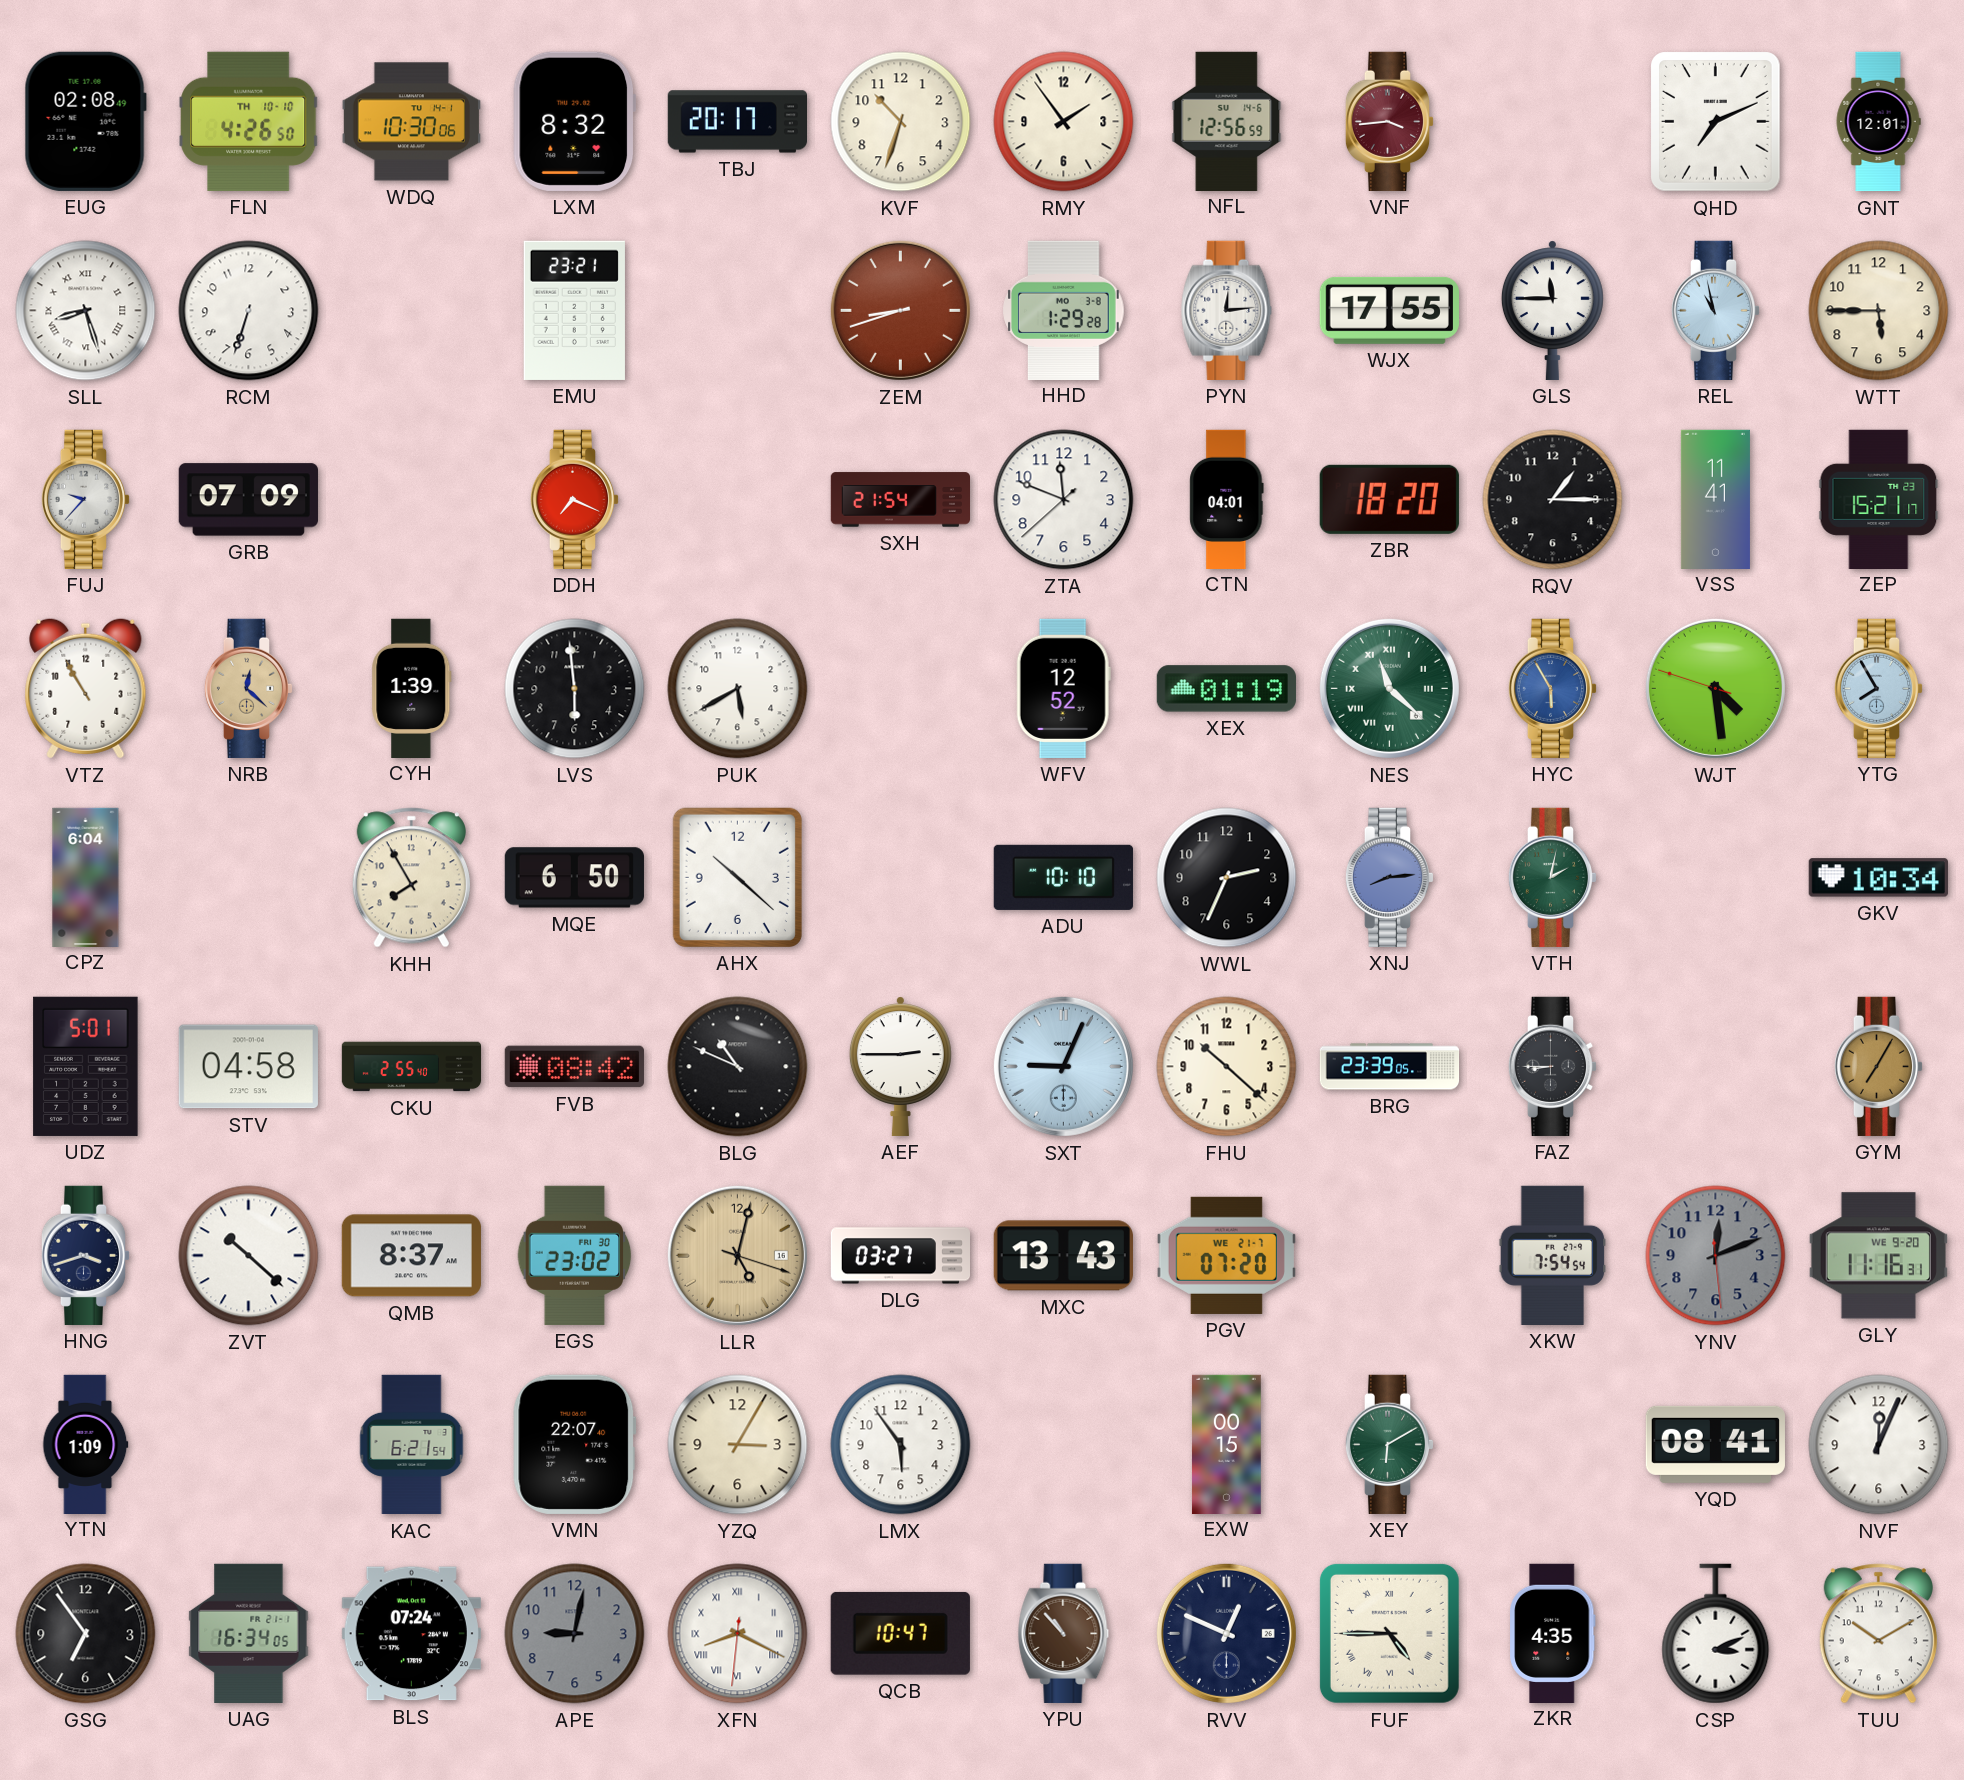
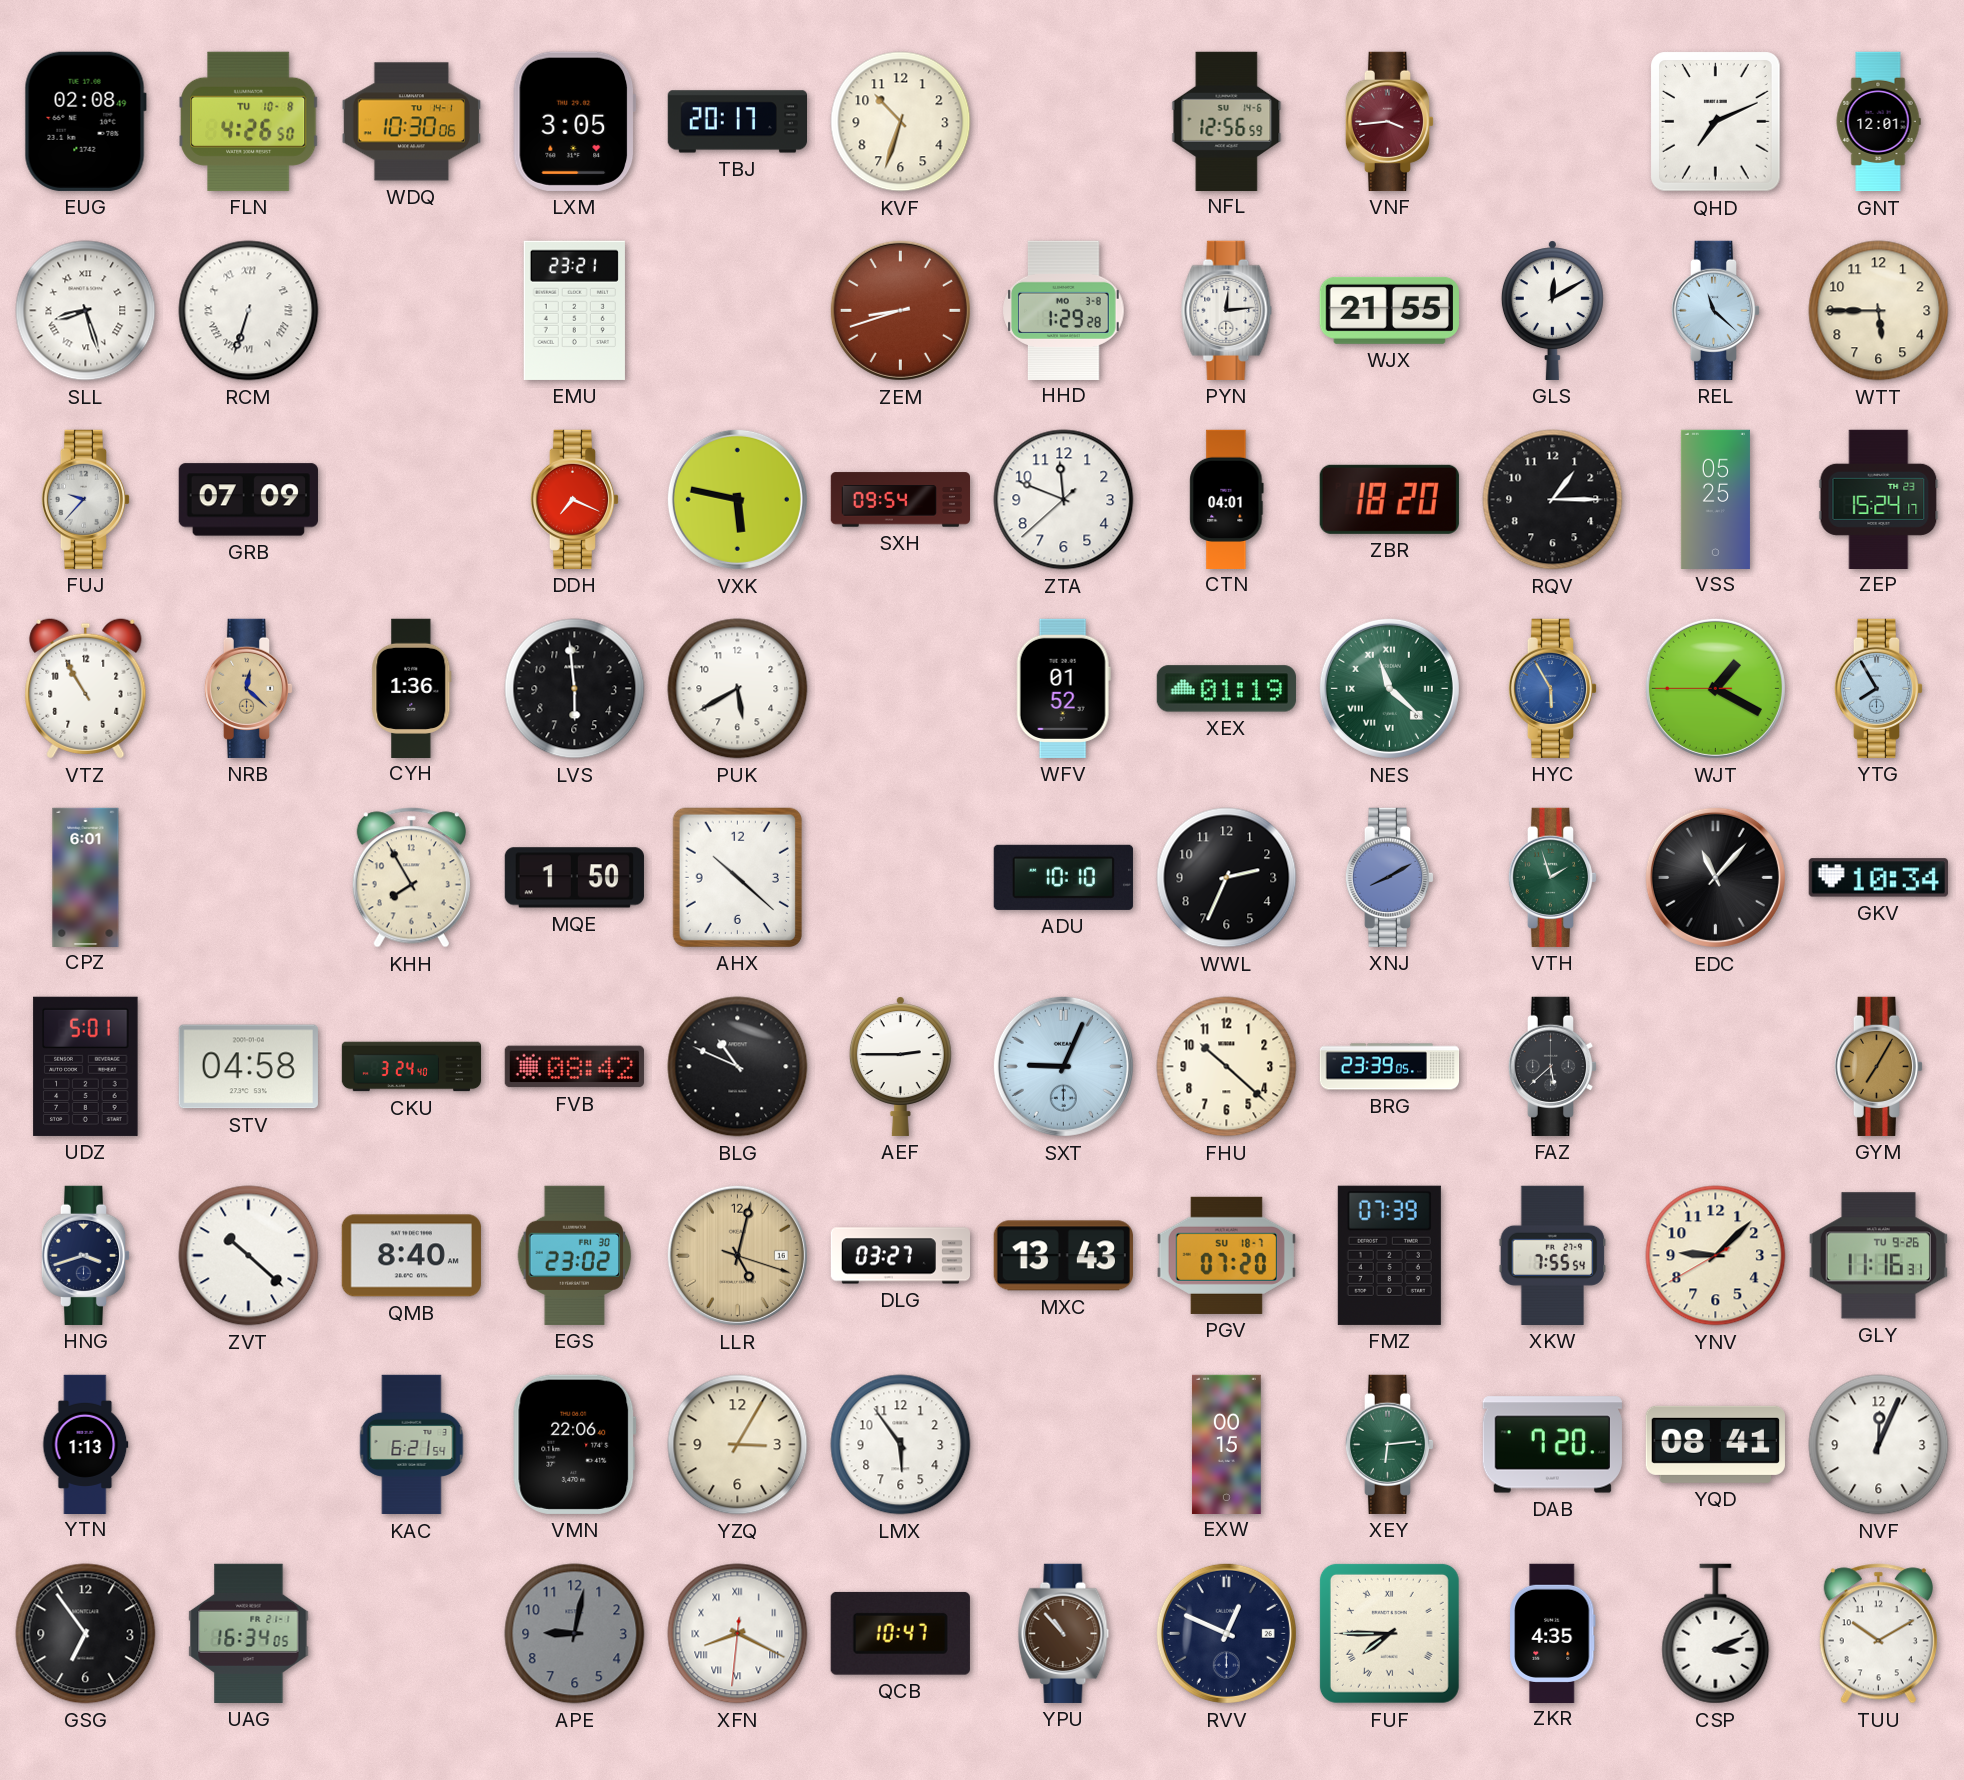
FLN date: TH 10-10 -> TU 10-8
LXM: 8:32 -> 3:05
RMY: 1:54 -> none
RCM numerals: Arabic -> Roman
WJX: 17:55 -> 21:55
GLS: 11:45 -> 12:10
REL: 10:58 -> 11:22
VXK: none -> 5:47
SXH: 21:54 -> 09:54
VSS: 11:41 -> 05:25
ZEP: 15:21 -> 15:24
CYH: 1:39 -> 1:36
WFV: 12:52 -> 01:52
WJT: 4:28 -> 1:19
CPZ: 6:04 -> 6:01
MQE: 6:50 -> 1:50
XNJ: 8:14 -> 8:10
VTH: 2:02 -> 1:57
EDC: none -> 11:07
CKU: 2:55 -> 3:24
FAZ: 8:45 -> 5:38
QMB: 8:37 -> 8:40
PGV date: WE 21-7 -> SU 18-7
FMZ: none -> 07:39
XKW: 7:54 -> 7:55
YNV: 12:11 -> 9:07
YNV dial: grey -> cream
GLY date: WE 9-20 -> TU 9-26
YTN: 1:09 -> 1:13
VMN: 22:07 -> 22:06
XEY: 6:10 -> 6:14
DAB: none -> 7:20
BLS: 07:24 -> none
FUF: 4:45 -> 7:45
